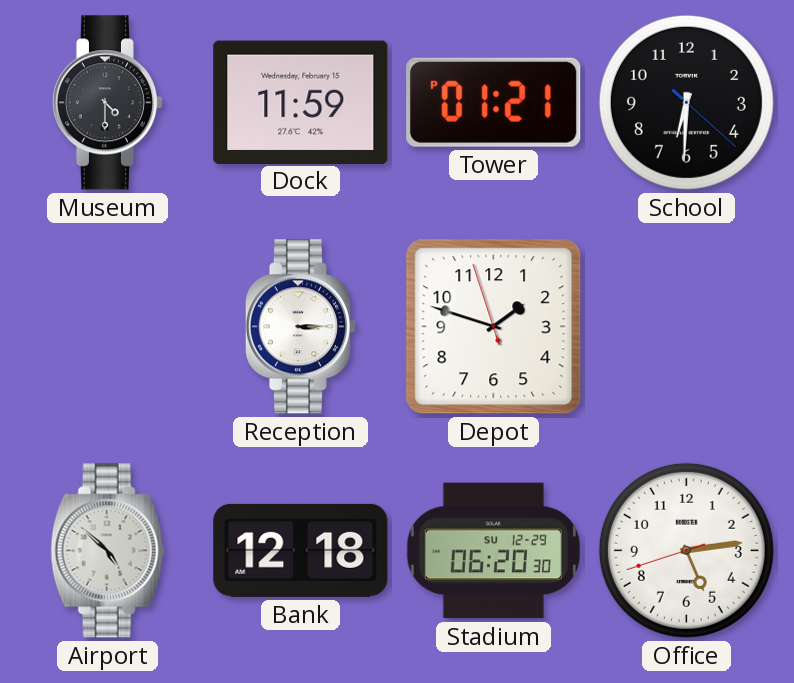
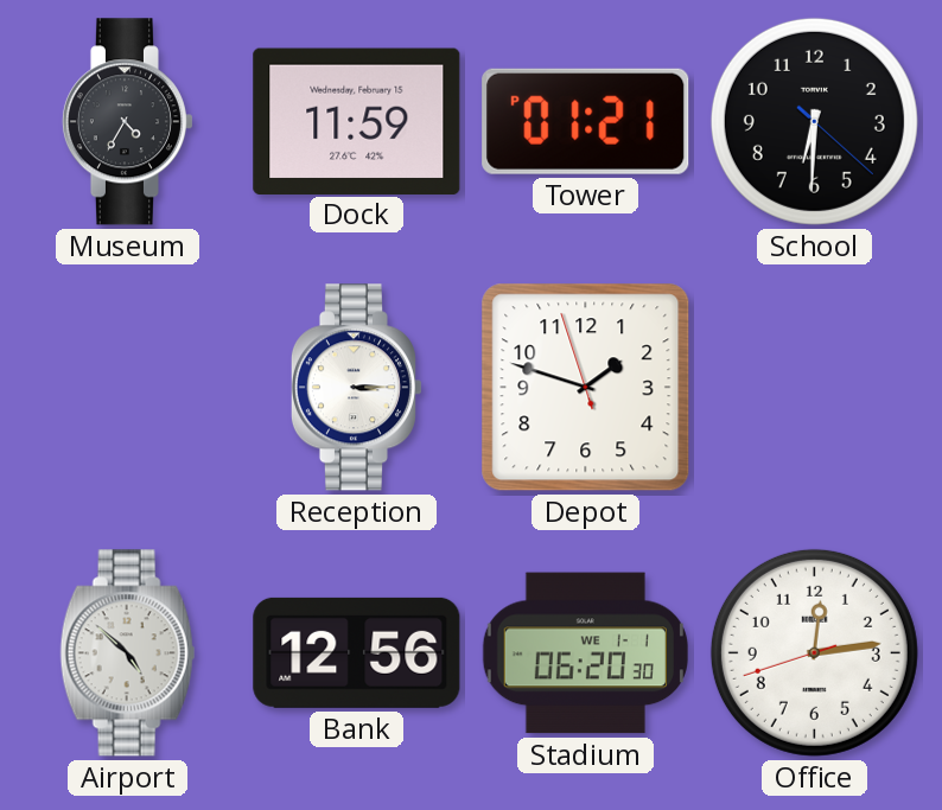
Museum: 4:30 -> 4:35
Bank: 12:18 -> 12:56
Stadium date: SU 12-29 -> WE 1-1
Office: 5:13 -> 12:13
